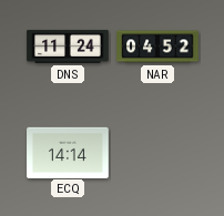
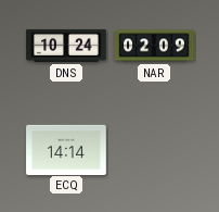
DNS: 11:24 -> 10:24
NAR: 04:52 -> 02:09
